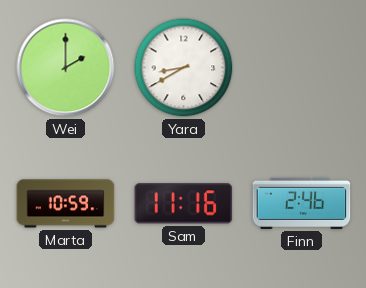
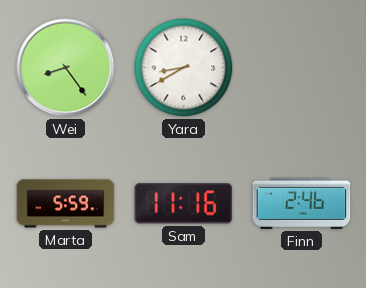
Wei: 2:00 -> 8:24
Marta: 10:59 -> 5:59
